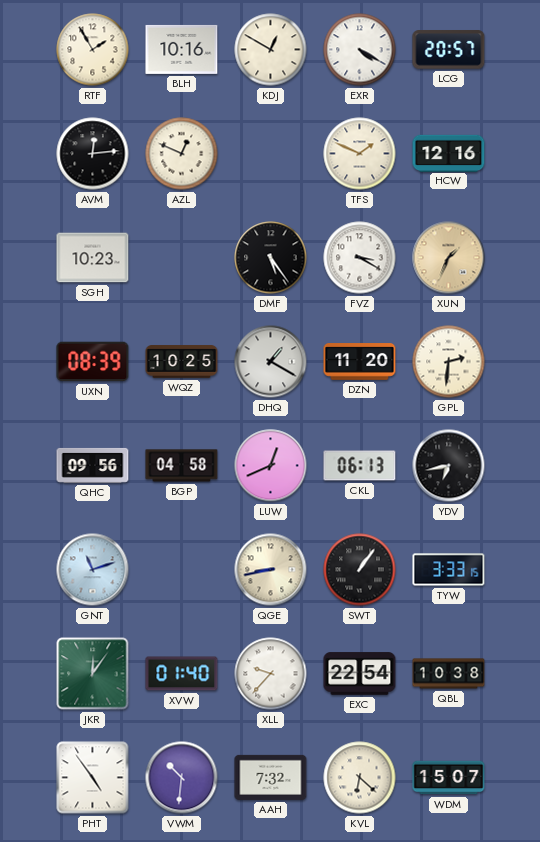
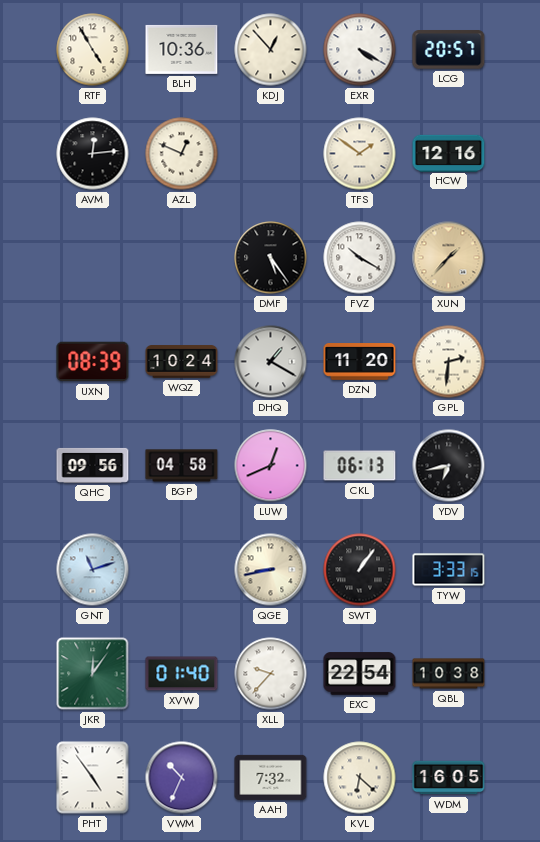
RTF: 1:55 -> 4:55
BLH: 10:16 -> 10:36
KDJ: 12:50 -> 12:53
TFS: 1:49 -> 1:51
SGH: 10:23 -> none
FVZ: 3:20 -> 10:20
XUN: 1:34 -> 1:37
WQZ: 10:25 -> 10:24
VWM: 10:31 -> 10:34
WDM: 15:07 -> 16:05
